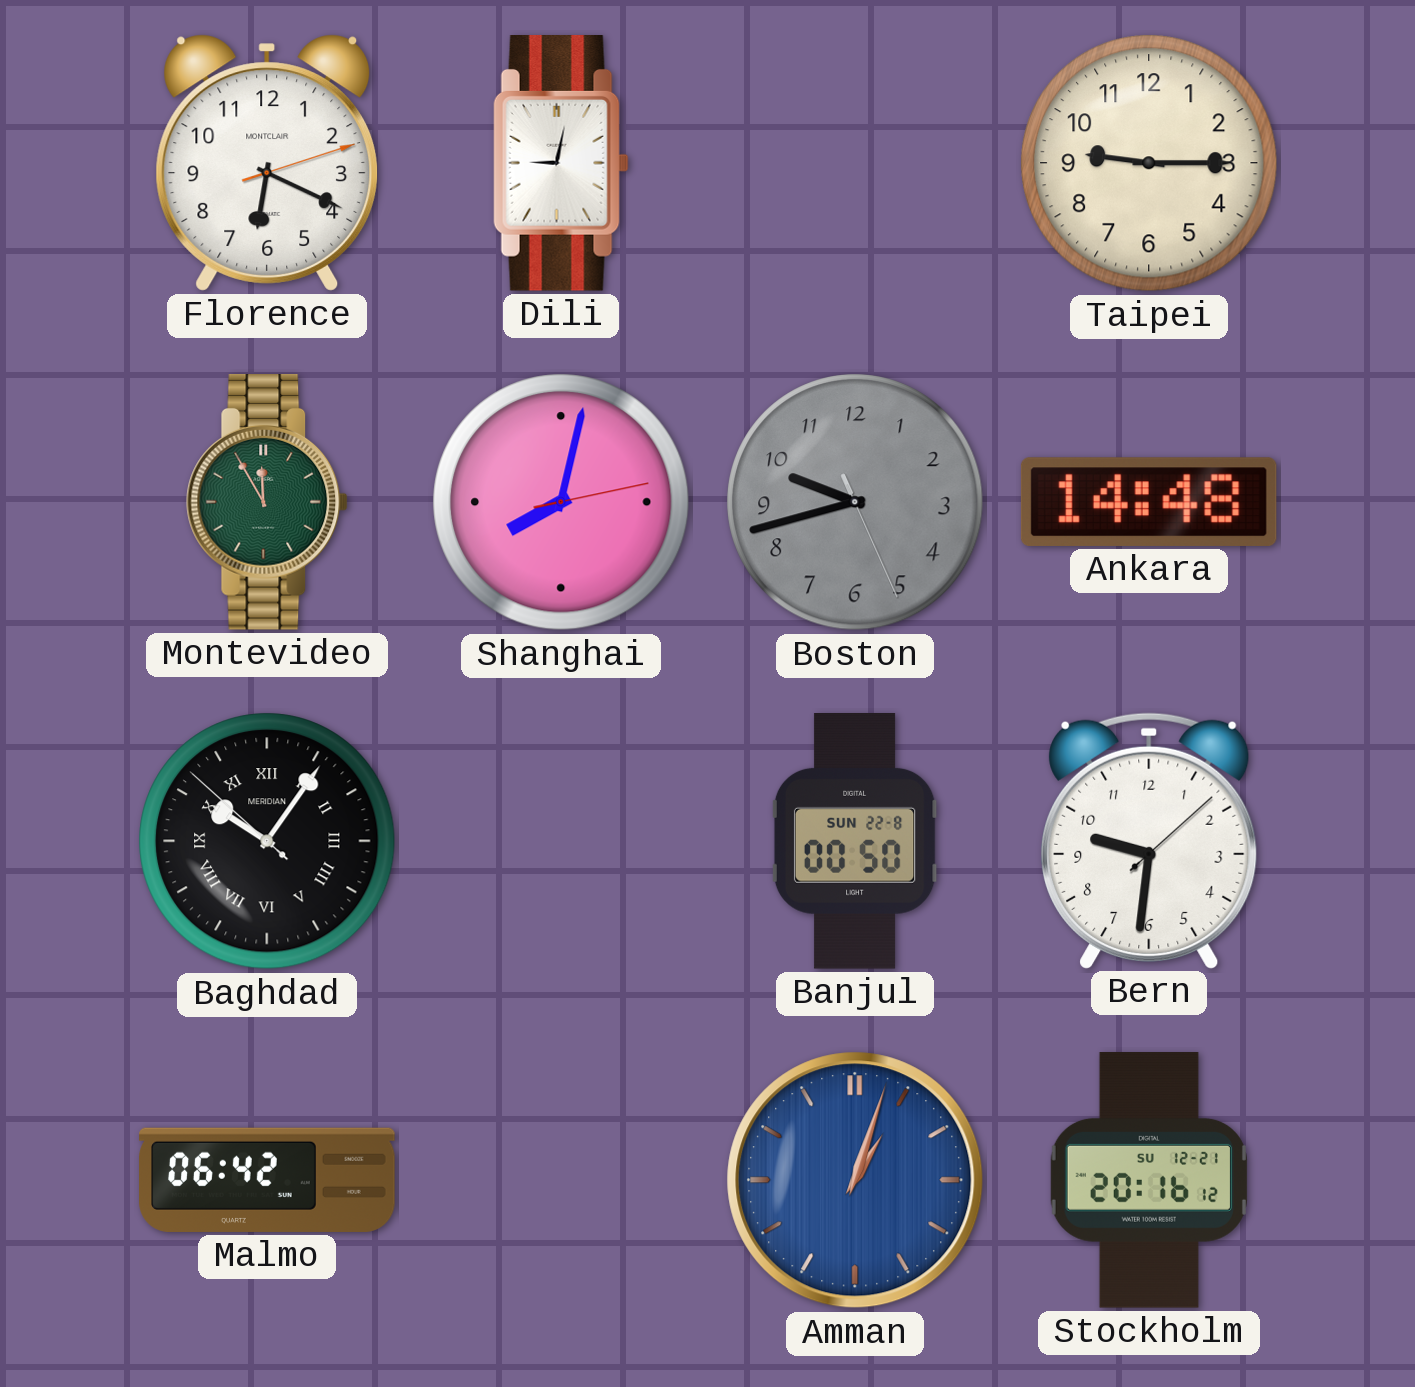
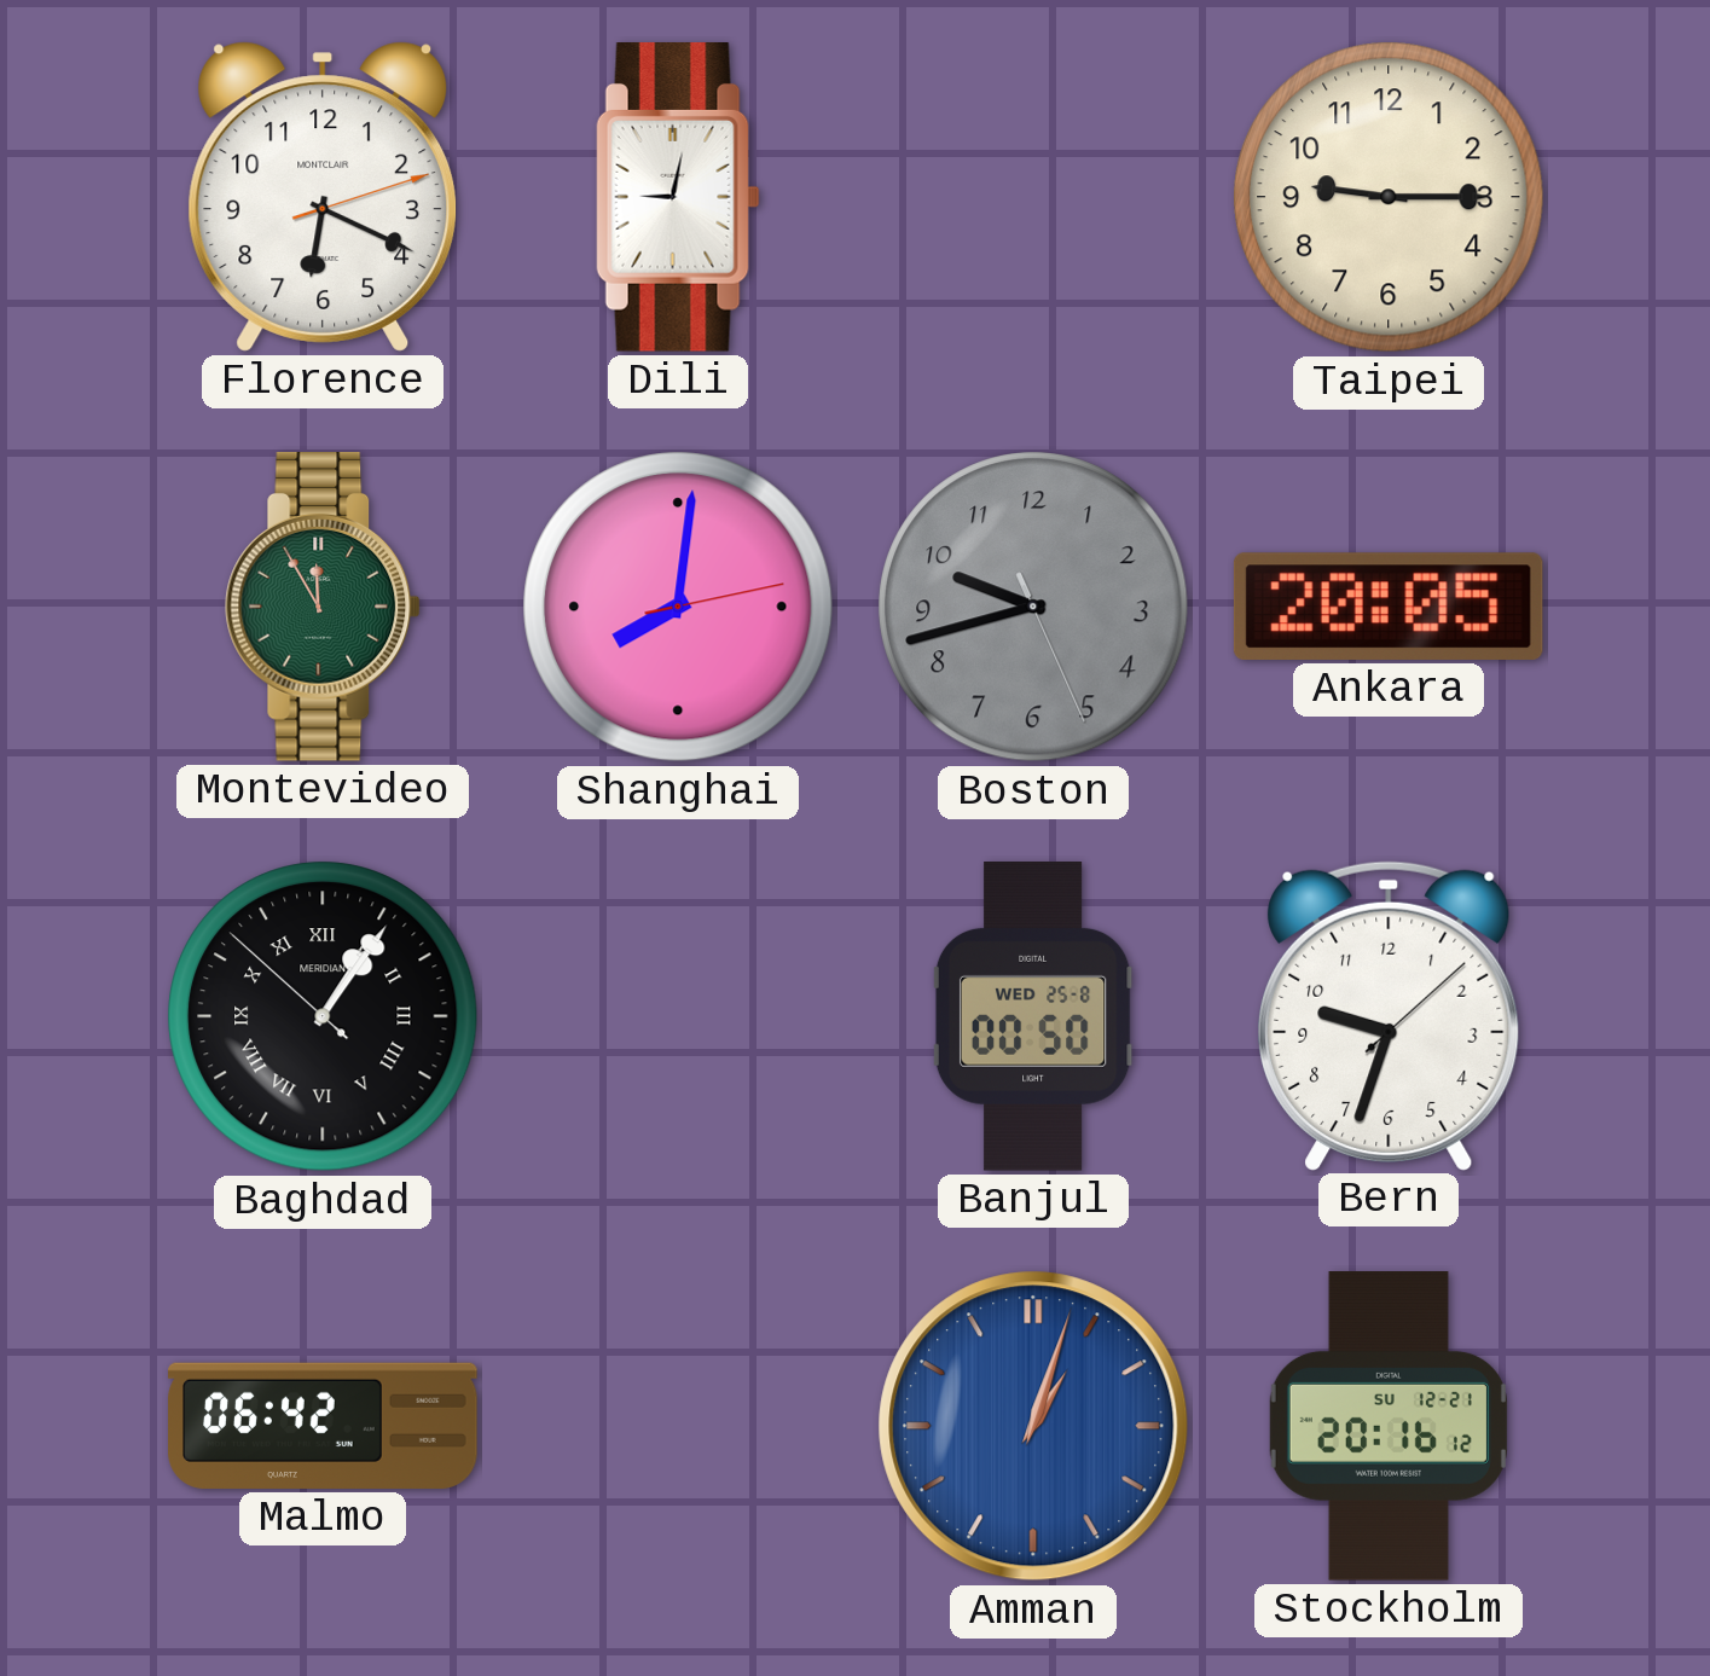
Shanghai: 8:02 -> 8:01
Ankara: 14:48 -> 20:05
Baghdad: 10:05 -> 1:05
Banjul date: SUN 22-8 -> WED 25-8
Bern: 9:31 -> 9:33
